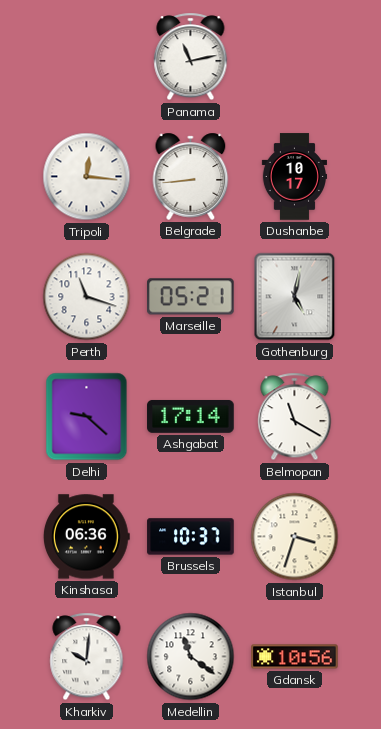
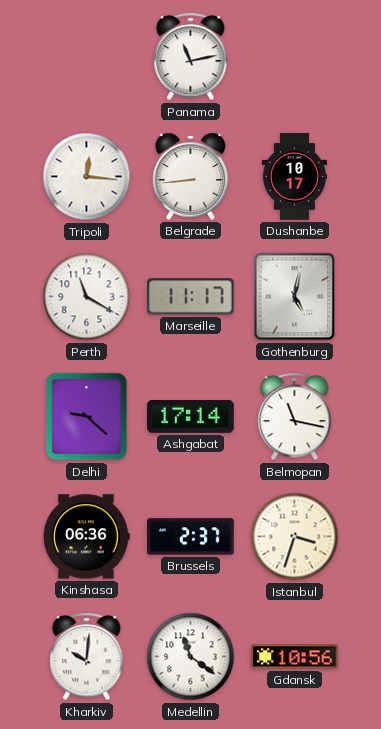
Perth: 11:18 -> 11:20
Marseille: 05:21 -> 11:17
Belmopan: 11:20 -> 11:17
Brussels: 10:37 -> 2:37
